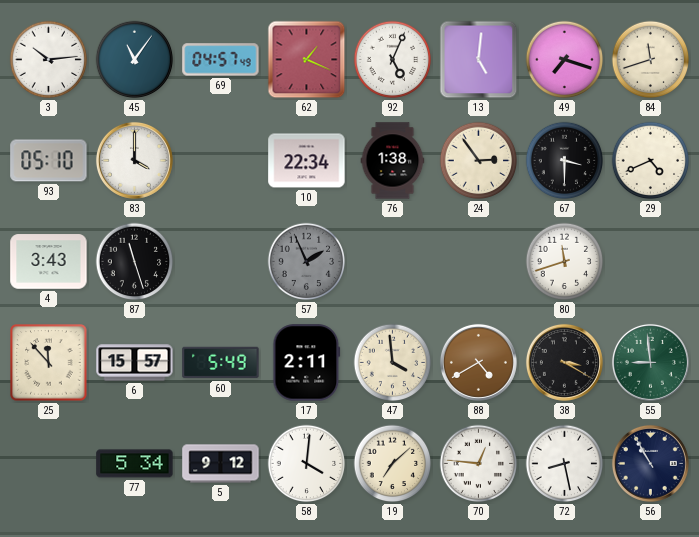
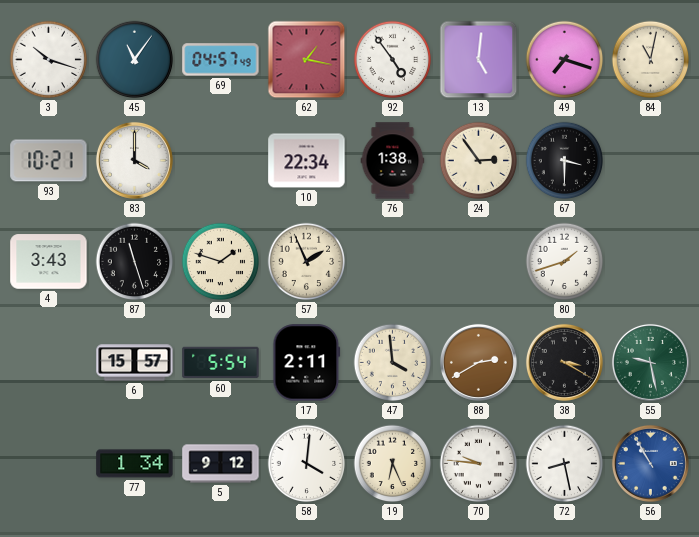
3: 10:14 -> 10:18
62: 1:19 -> 1:17
92: 5:04 -> 4:54
84: 11:42 -> 11:02
93: 05:10 -> 10:21
29: 4:41 -> none
40: none -> 1:48
57 dial: grey -> cream
80: 11:42 -> 1:42
25: 11:53 -> none
60: 5:49 -> 5:54
88: 4:40 -> 2:40
55: 8:59 -> 9:28
77: 5:34 -> 1:34
19: 7:08 -> 6:26
70: 12:46 -> 9:46
56 dial: navy -> blue
